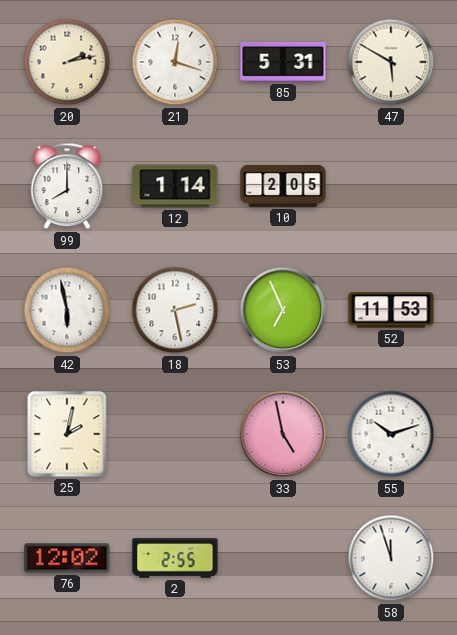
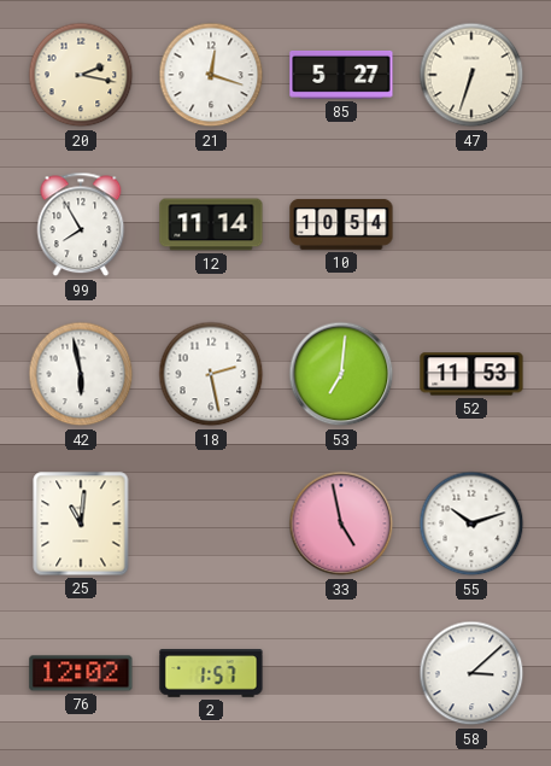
20: 2:13 -> 2:17
85: 5:31 -> 5:27
47: 5:50 -> 6:33
99: 8:00 -> 7:55
12: 1:14 -> 11:14
10: 2:05 -> 10:54
53: 6:56 -> 7:01
25: 2:02 -> 11:01
2: 2:55 -> 1:57
58: 11:57 -> 3:08
